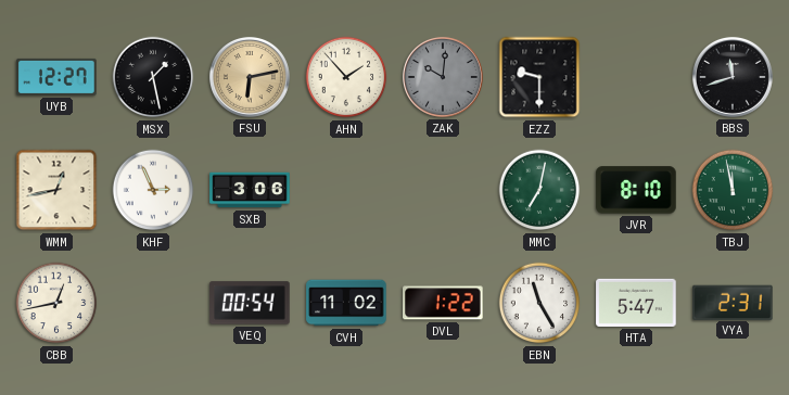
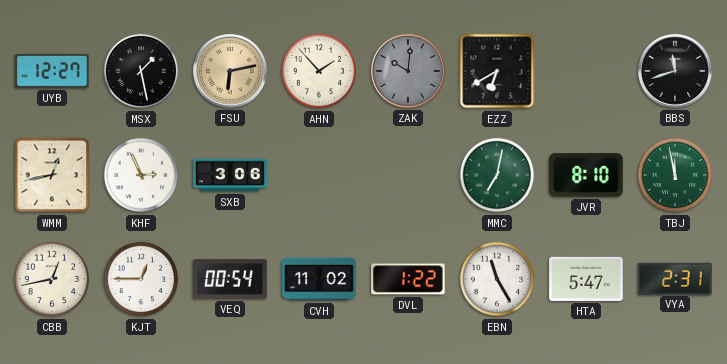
EZZ: 9:30 -> 6:40
KJT: none -> 12:45
